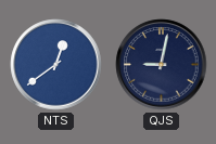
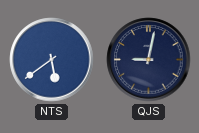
NTS: 12:39 -> 5:39
